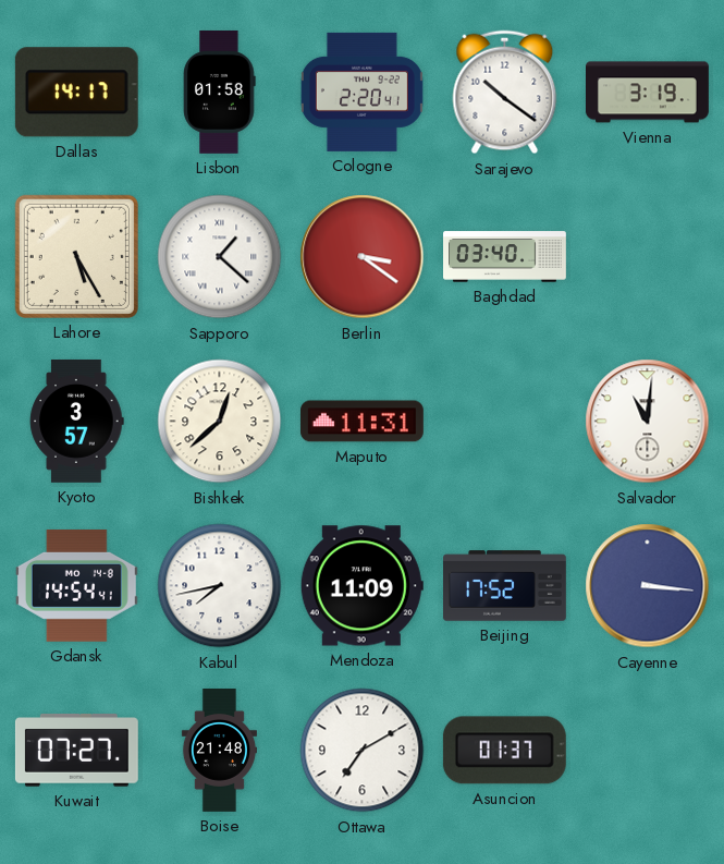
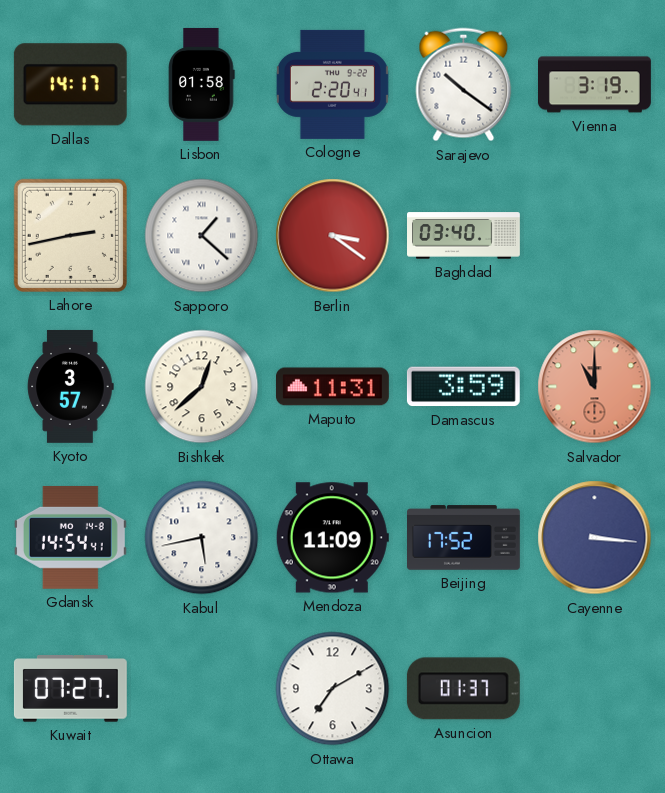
Lahore: 5:25 -> 2:43
Damascus: none -> 3:59
Salvador: 11:01 -> 11:00
Salvador dial: white -> salmon
Kabul: 7:43 -> 5:43
Boise: 21:48 -> none
